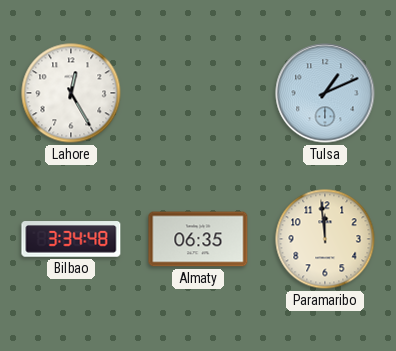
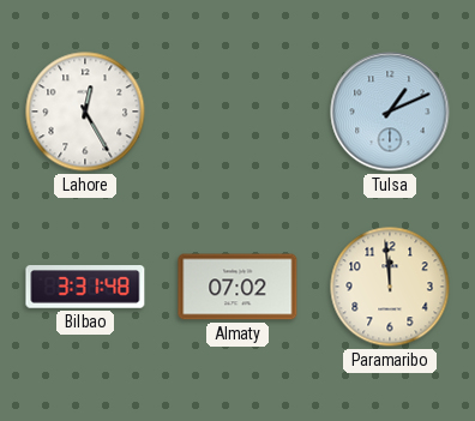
Bilbao: 3:34 -> 3:31
Almaty: 06:35 -> 07:02
